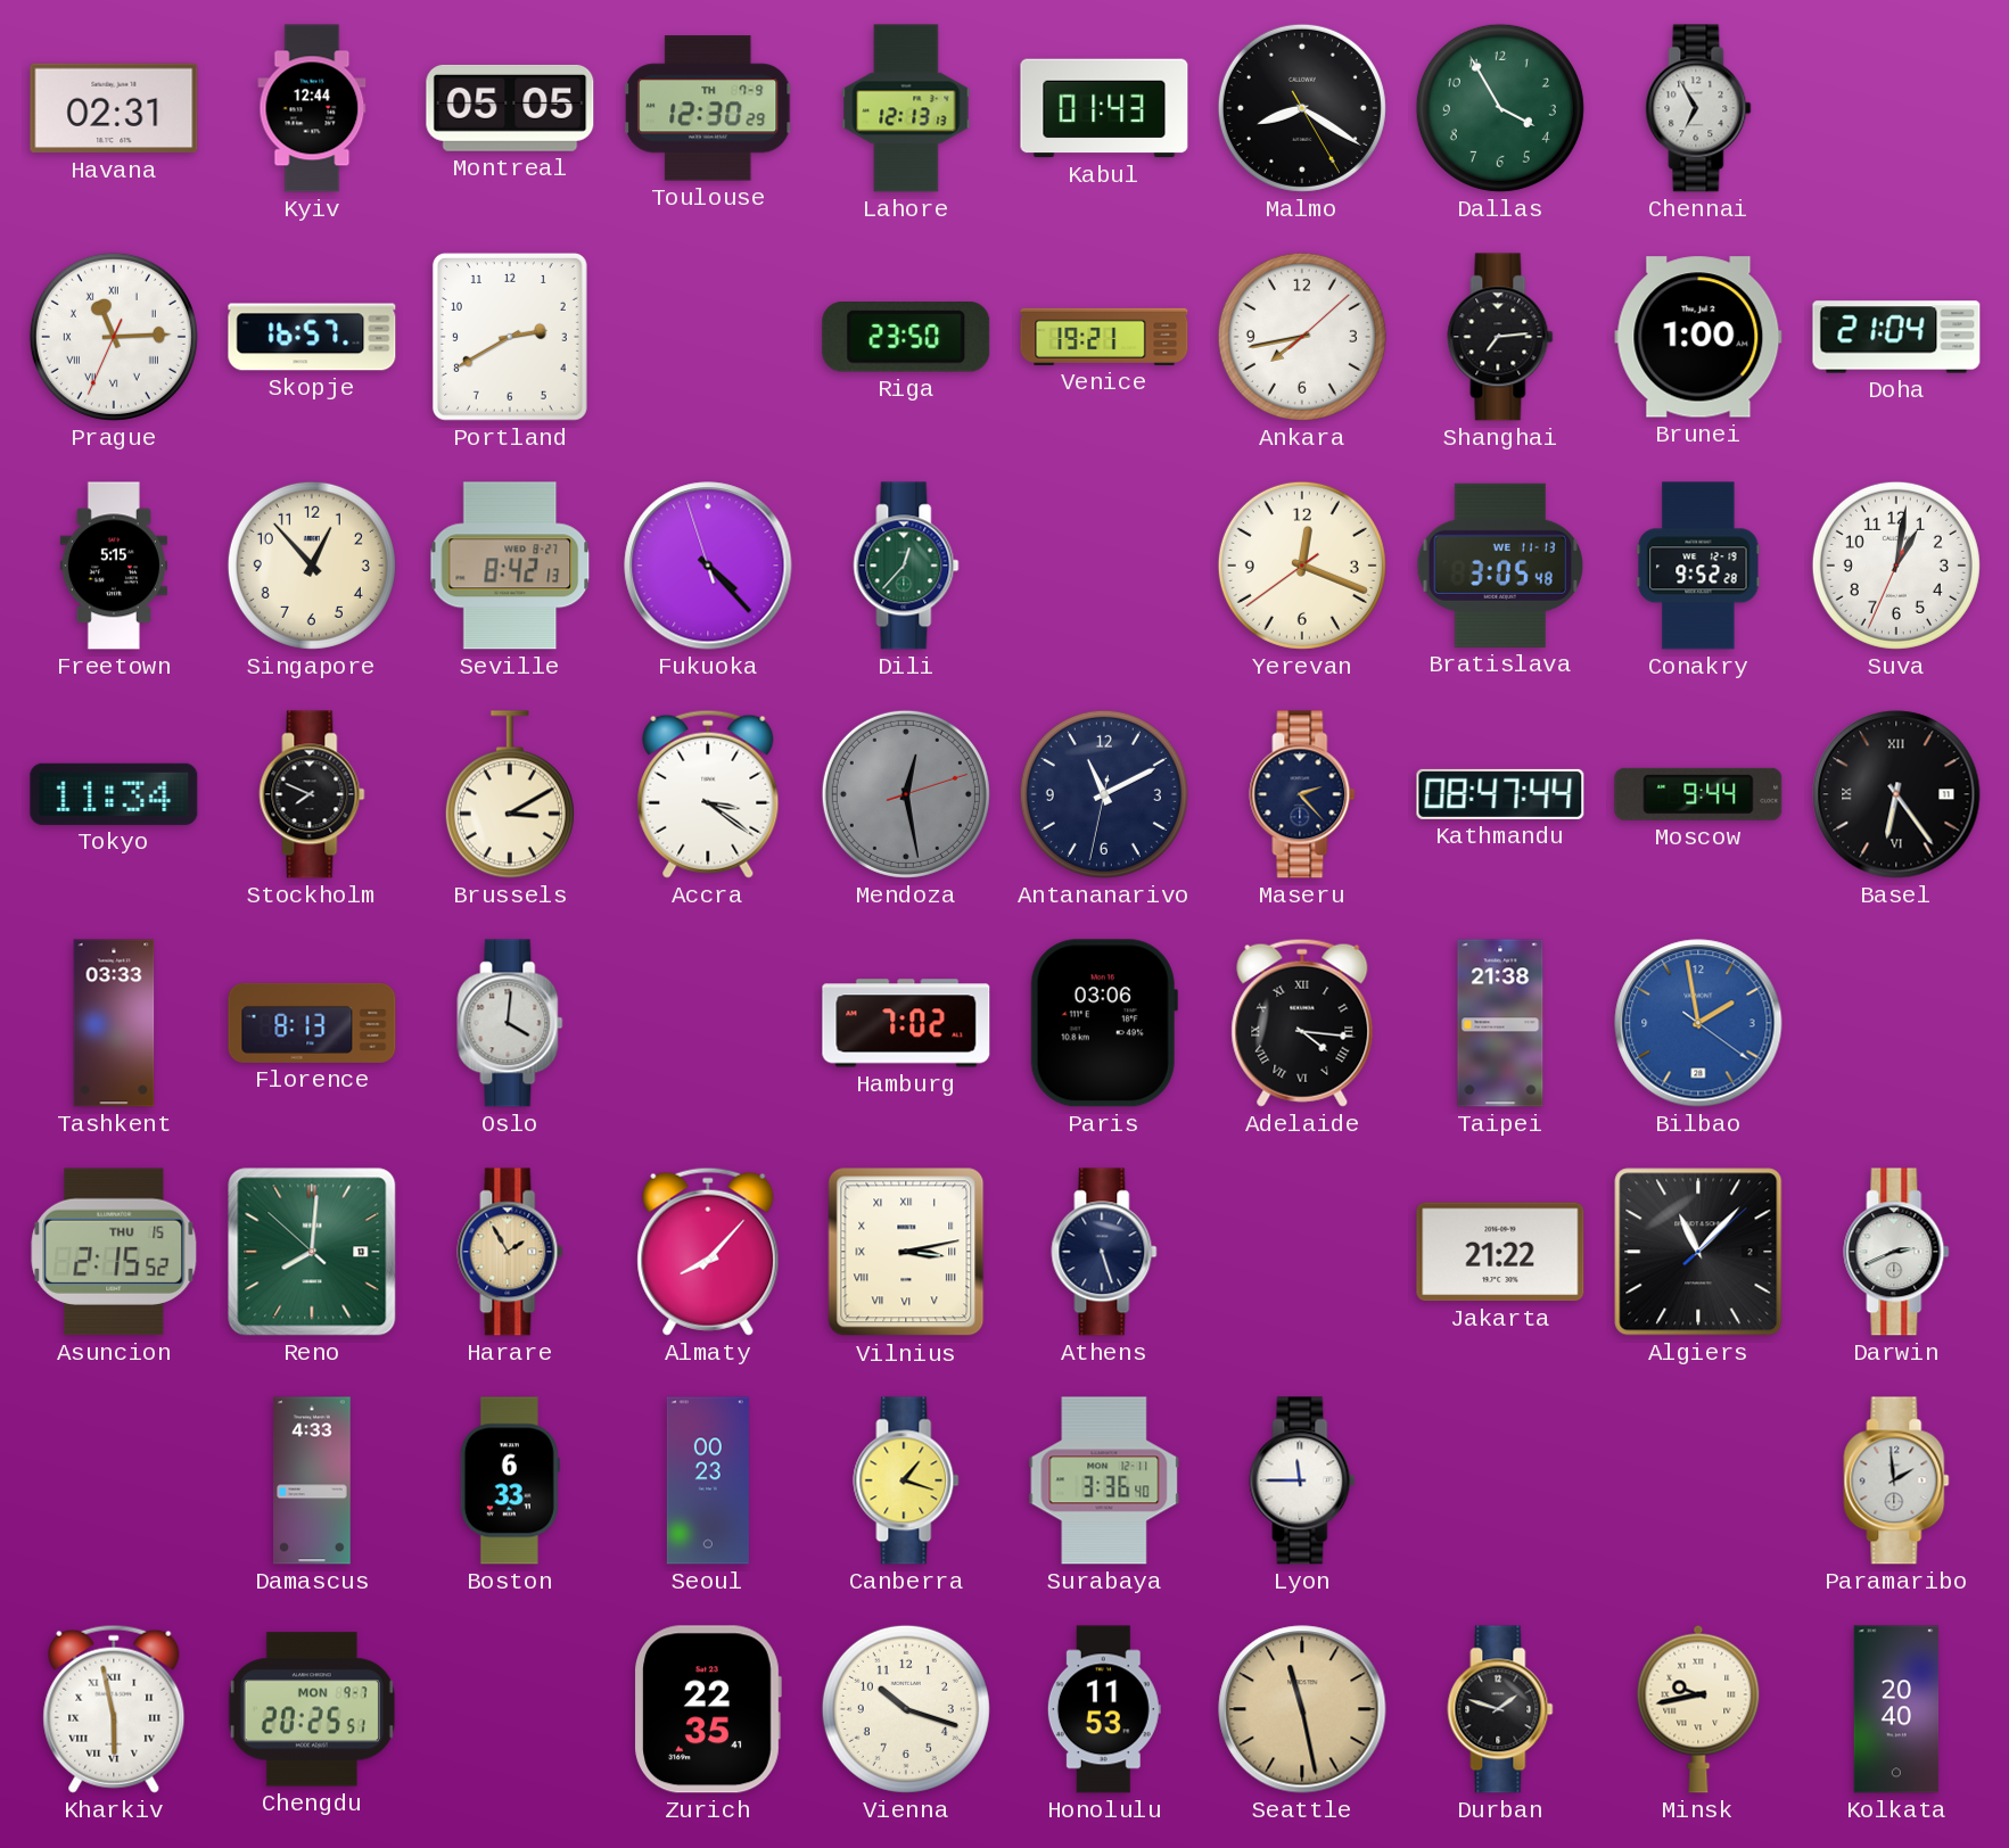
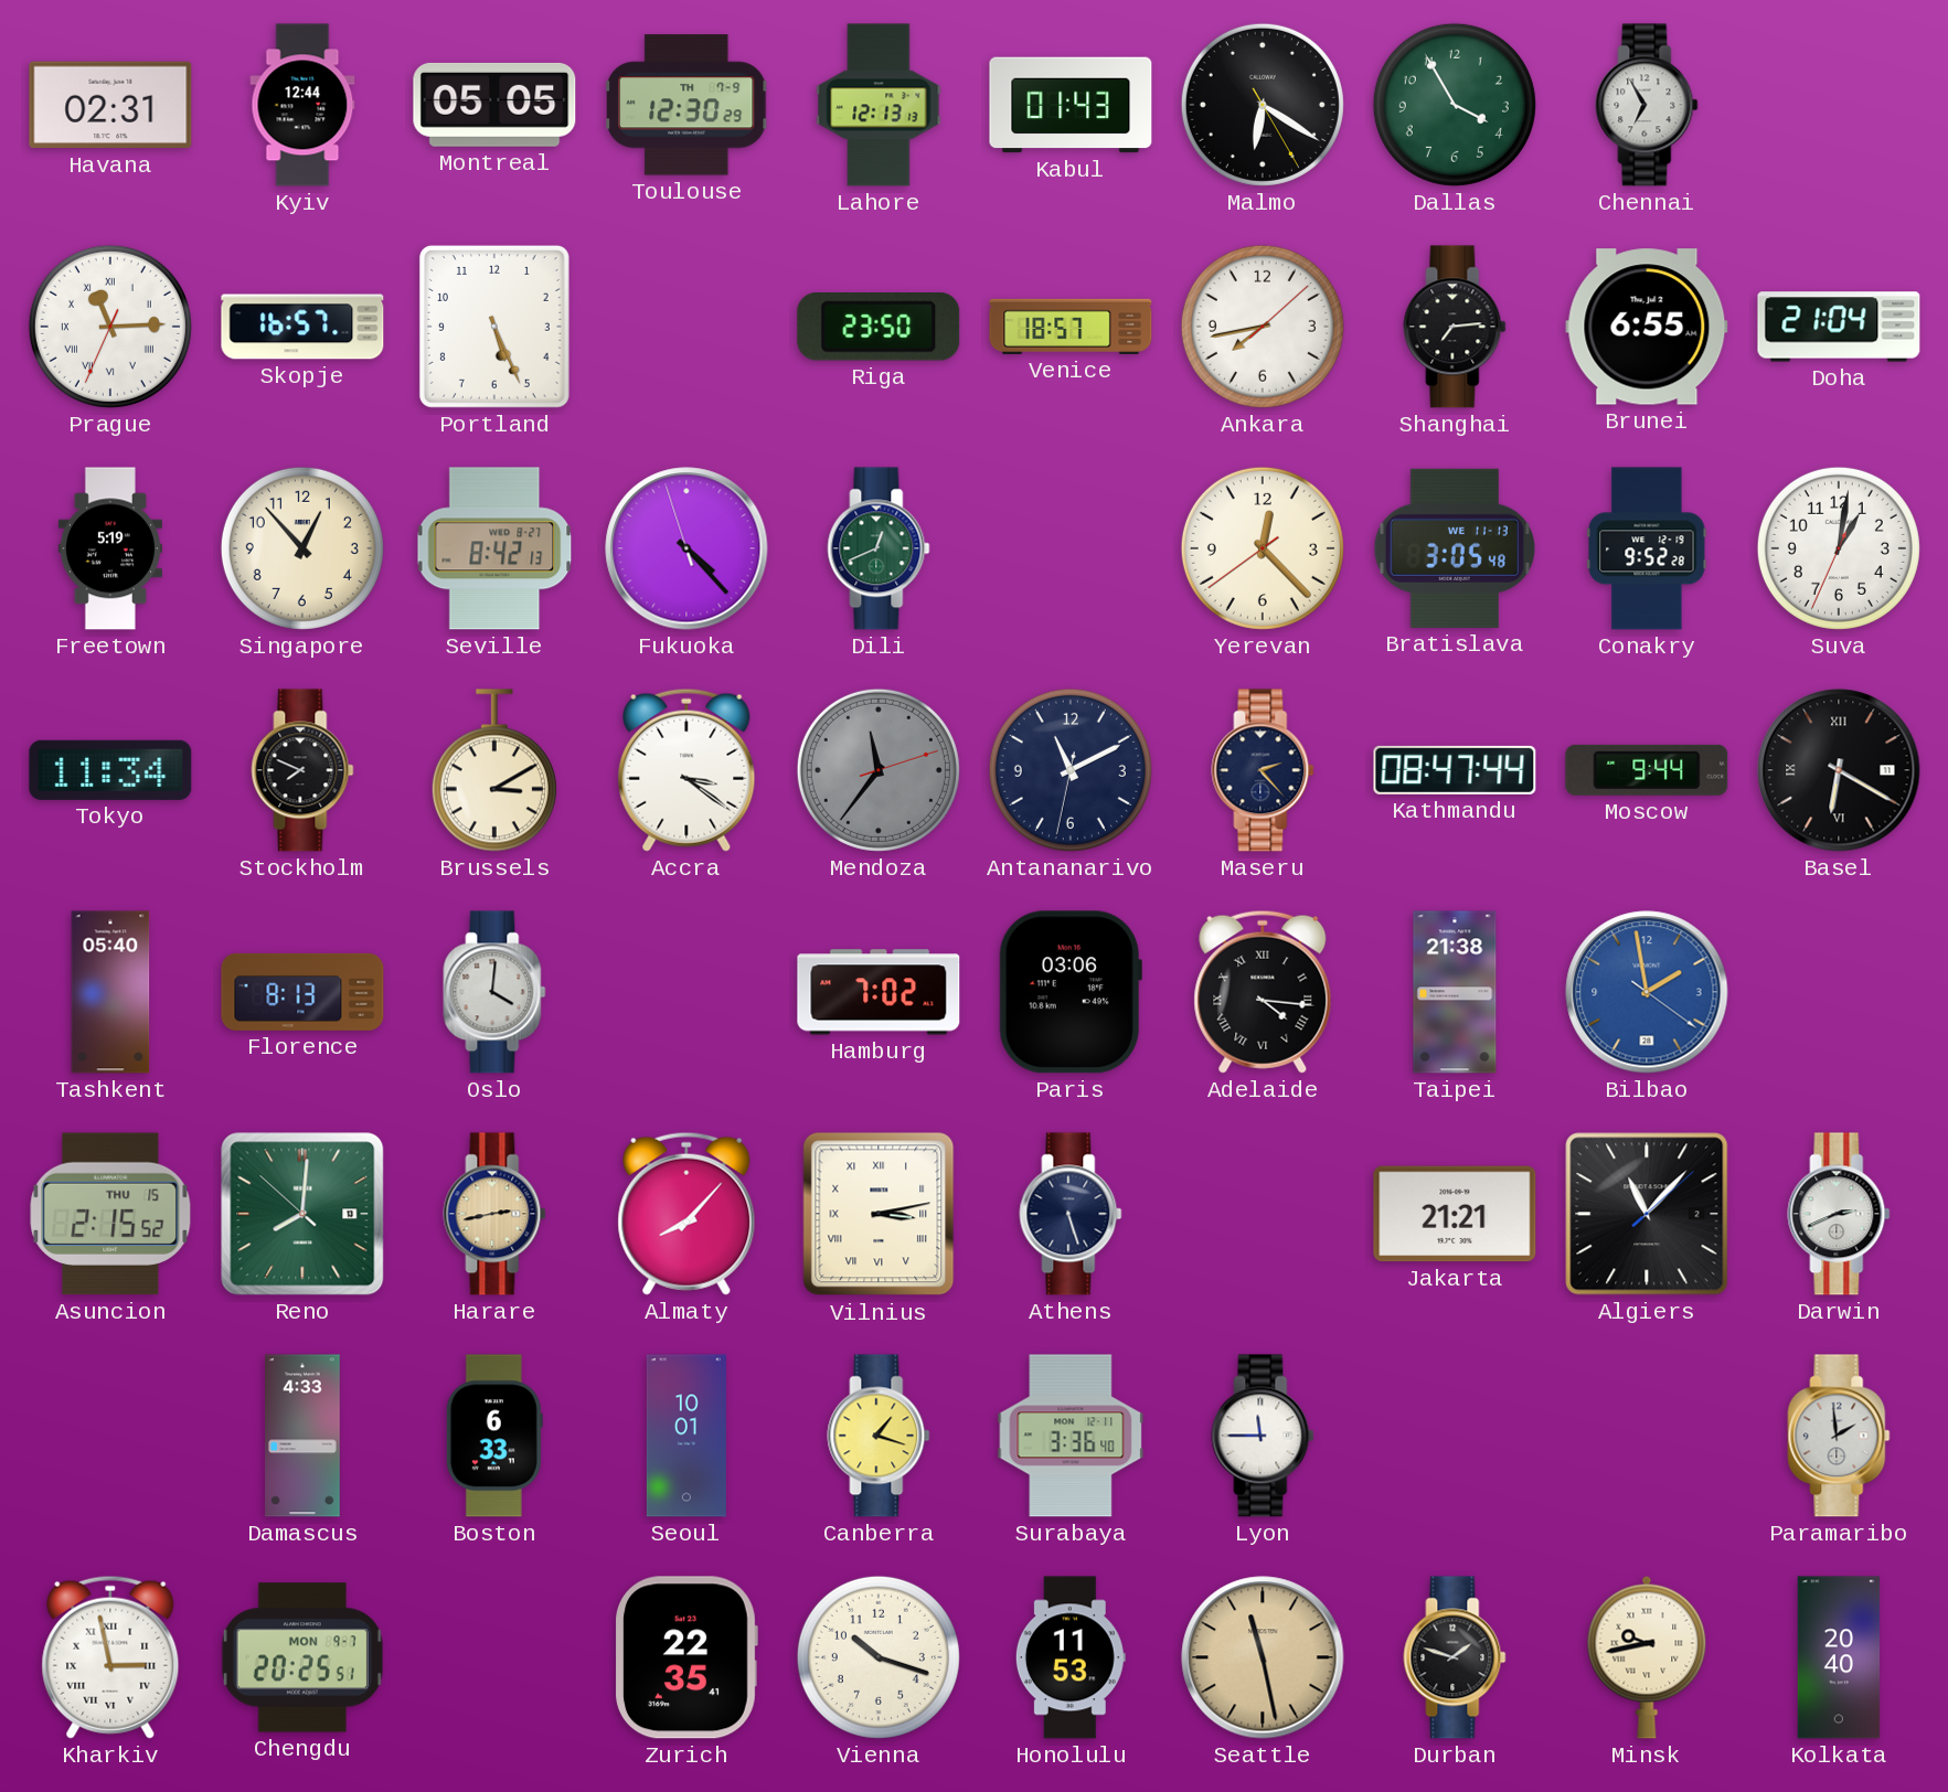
Malmo: 8:20 -> 6:20
Portland: 2:40 -> 5:26
Venice: 19:21 -> 18:57
Brunei: 1:00 -> 6:55
Freetown: 5:15 -> 5:19
Dili: 12:37 -> 12:41
Yerevan: 12:18 -> 12:22
Mendoza: 12:28 -> 11:36
Basel: 6:24 -> 6:20
Tashkent: 03:33 -> 05:40
Harare: 1:55 -> 2:43
Jakarta: 21:22 -> 21:21
Seoul: 00:23 -> 10:01
Kharkiv: 5:58 -> 2:58
